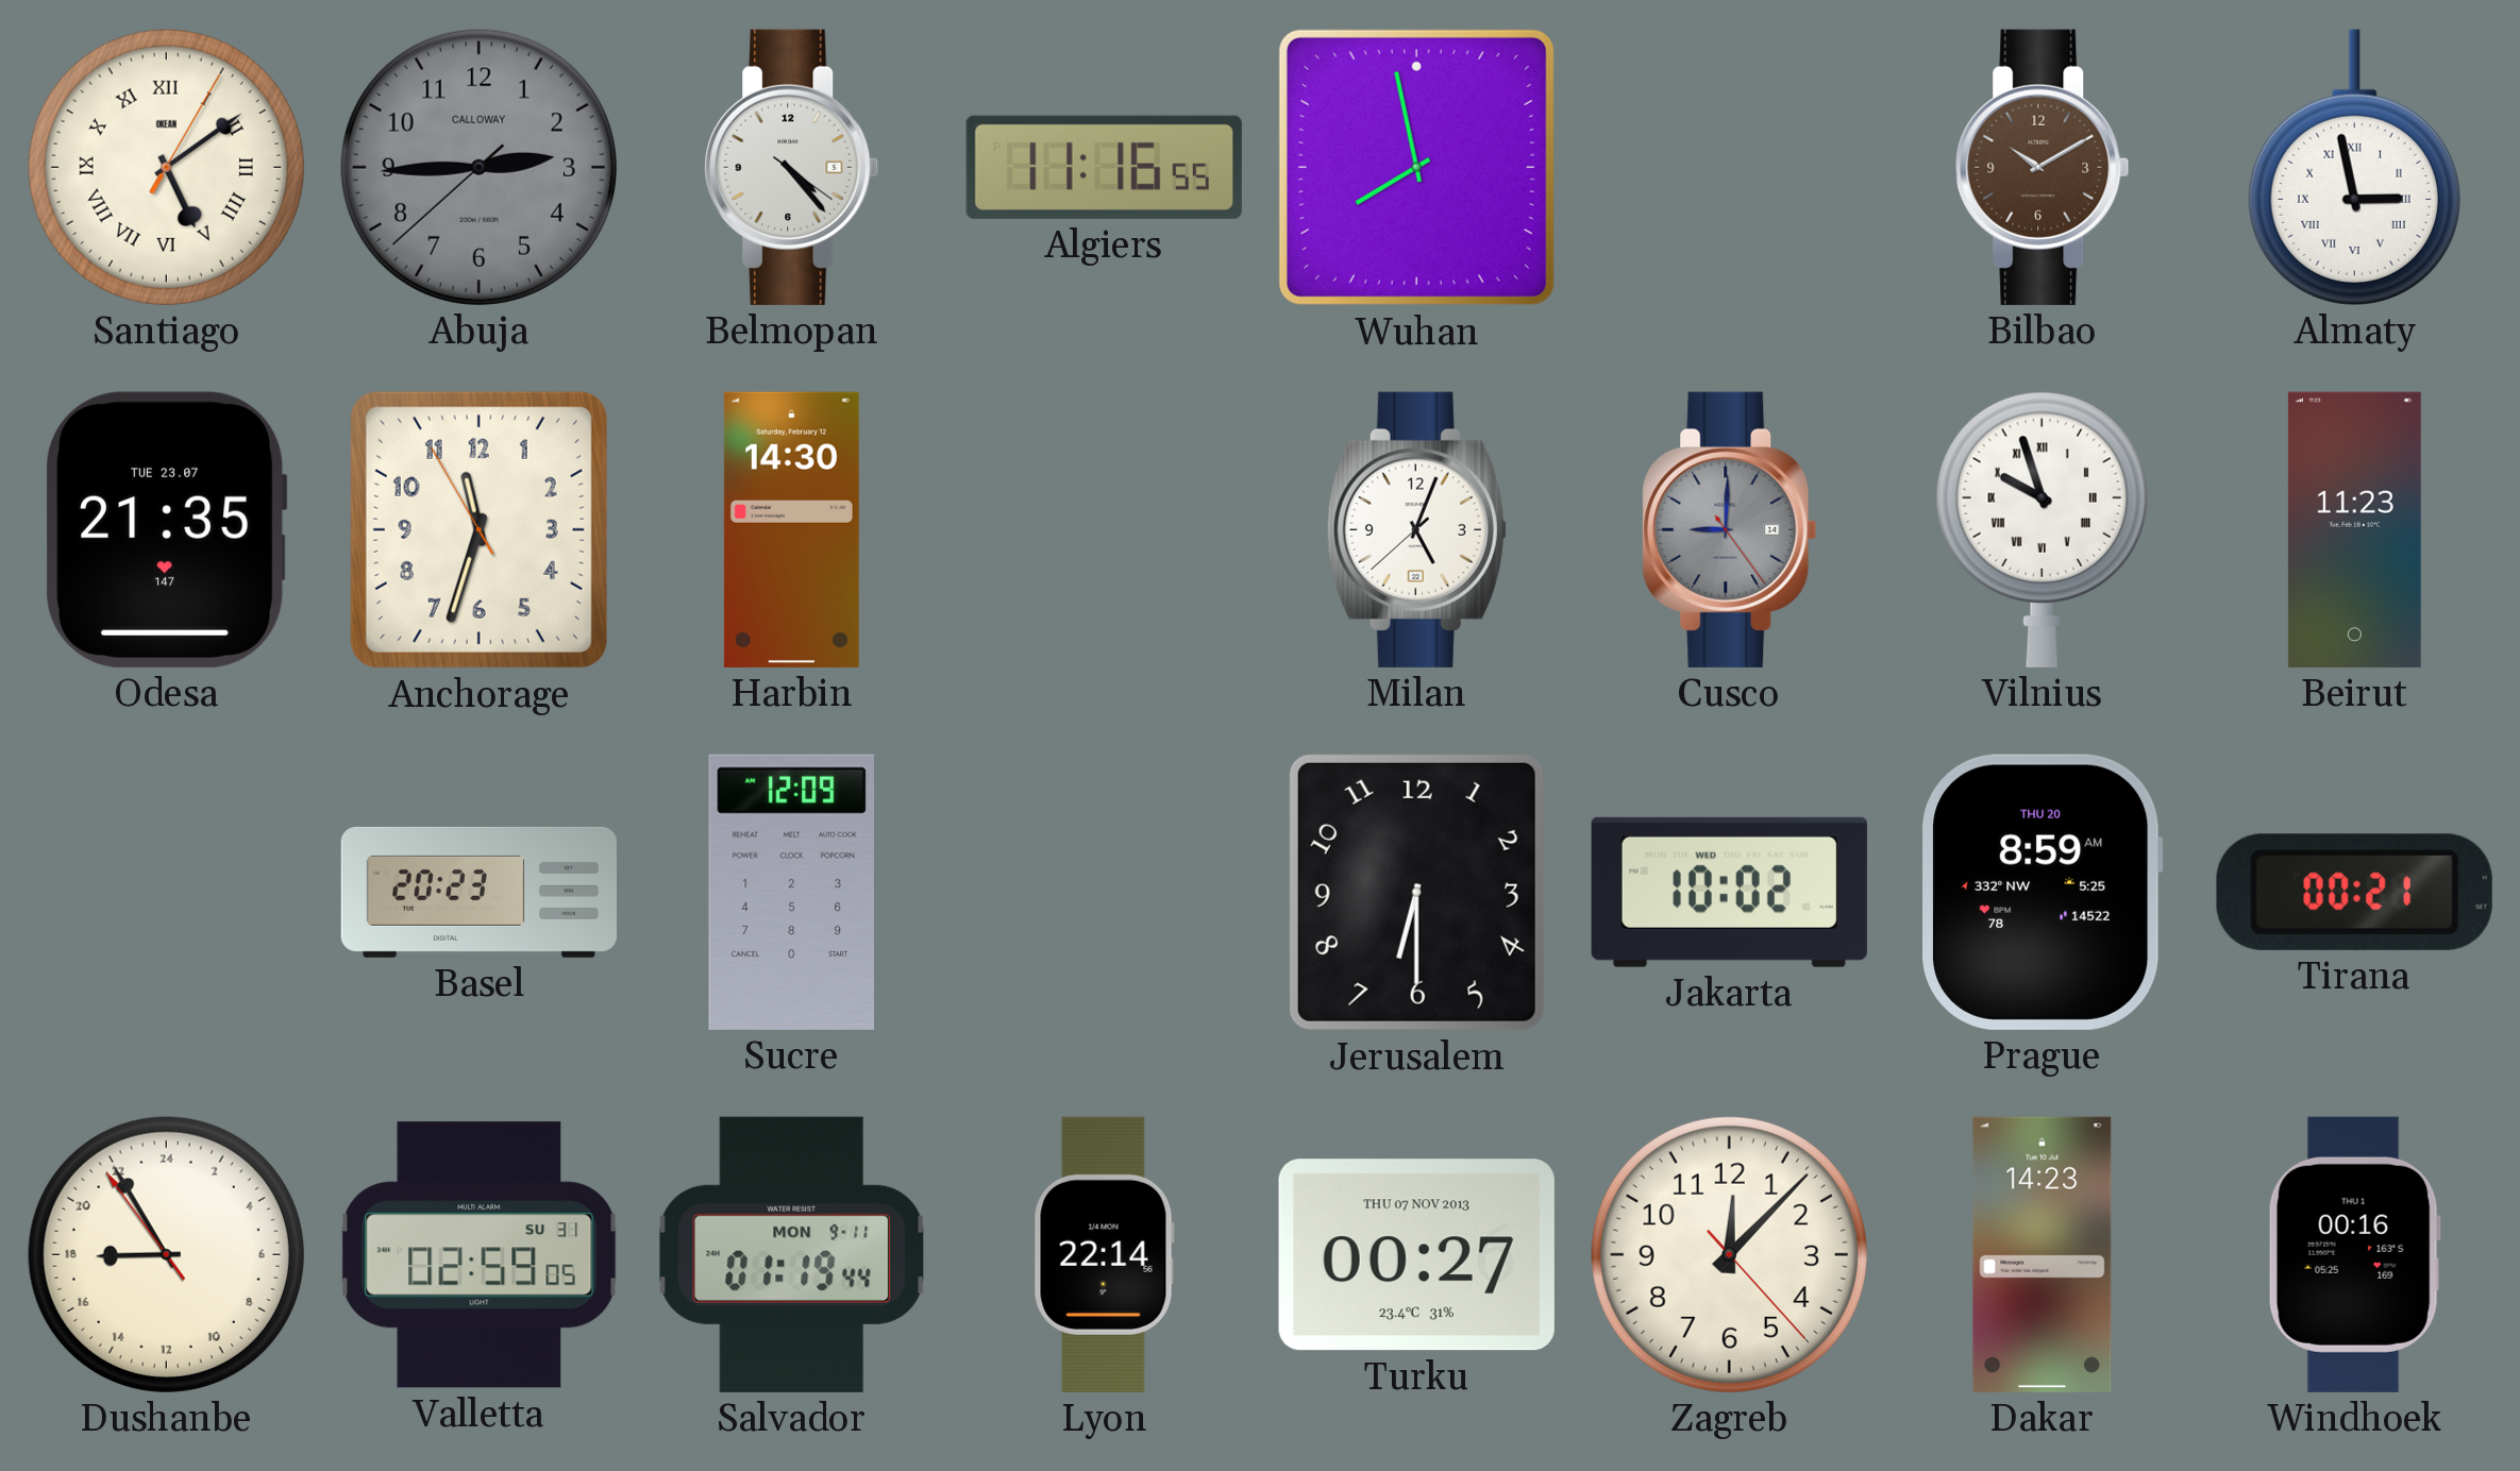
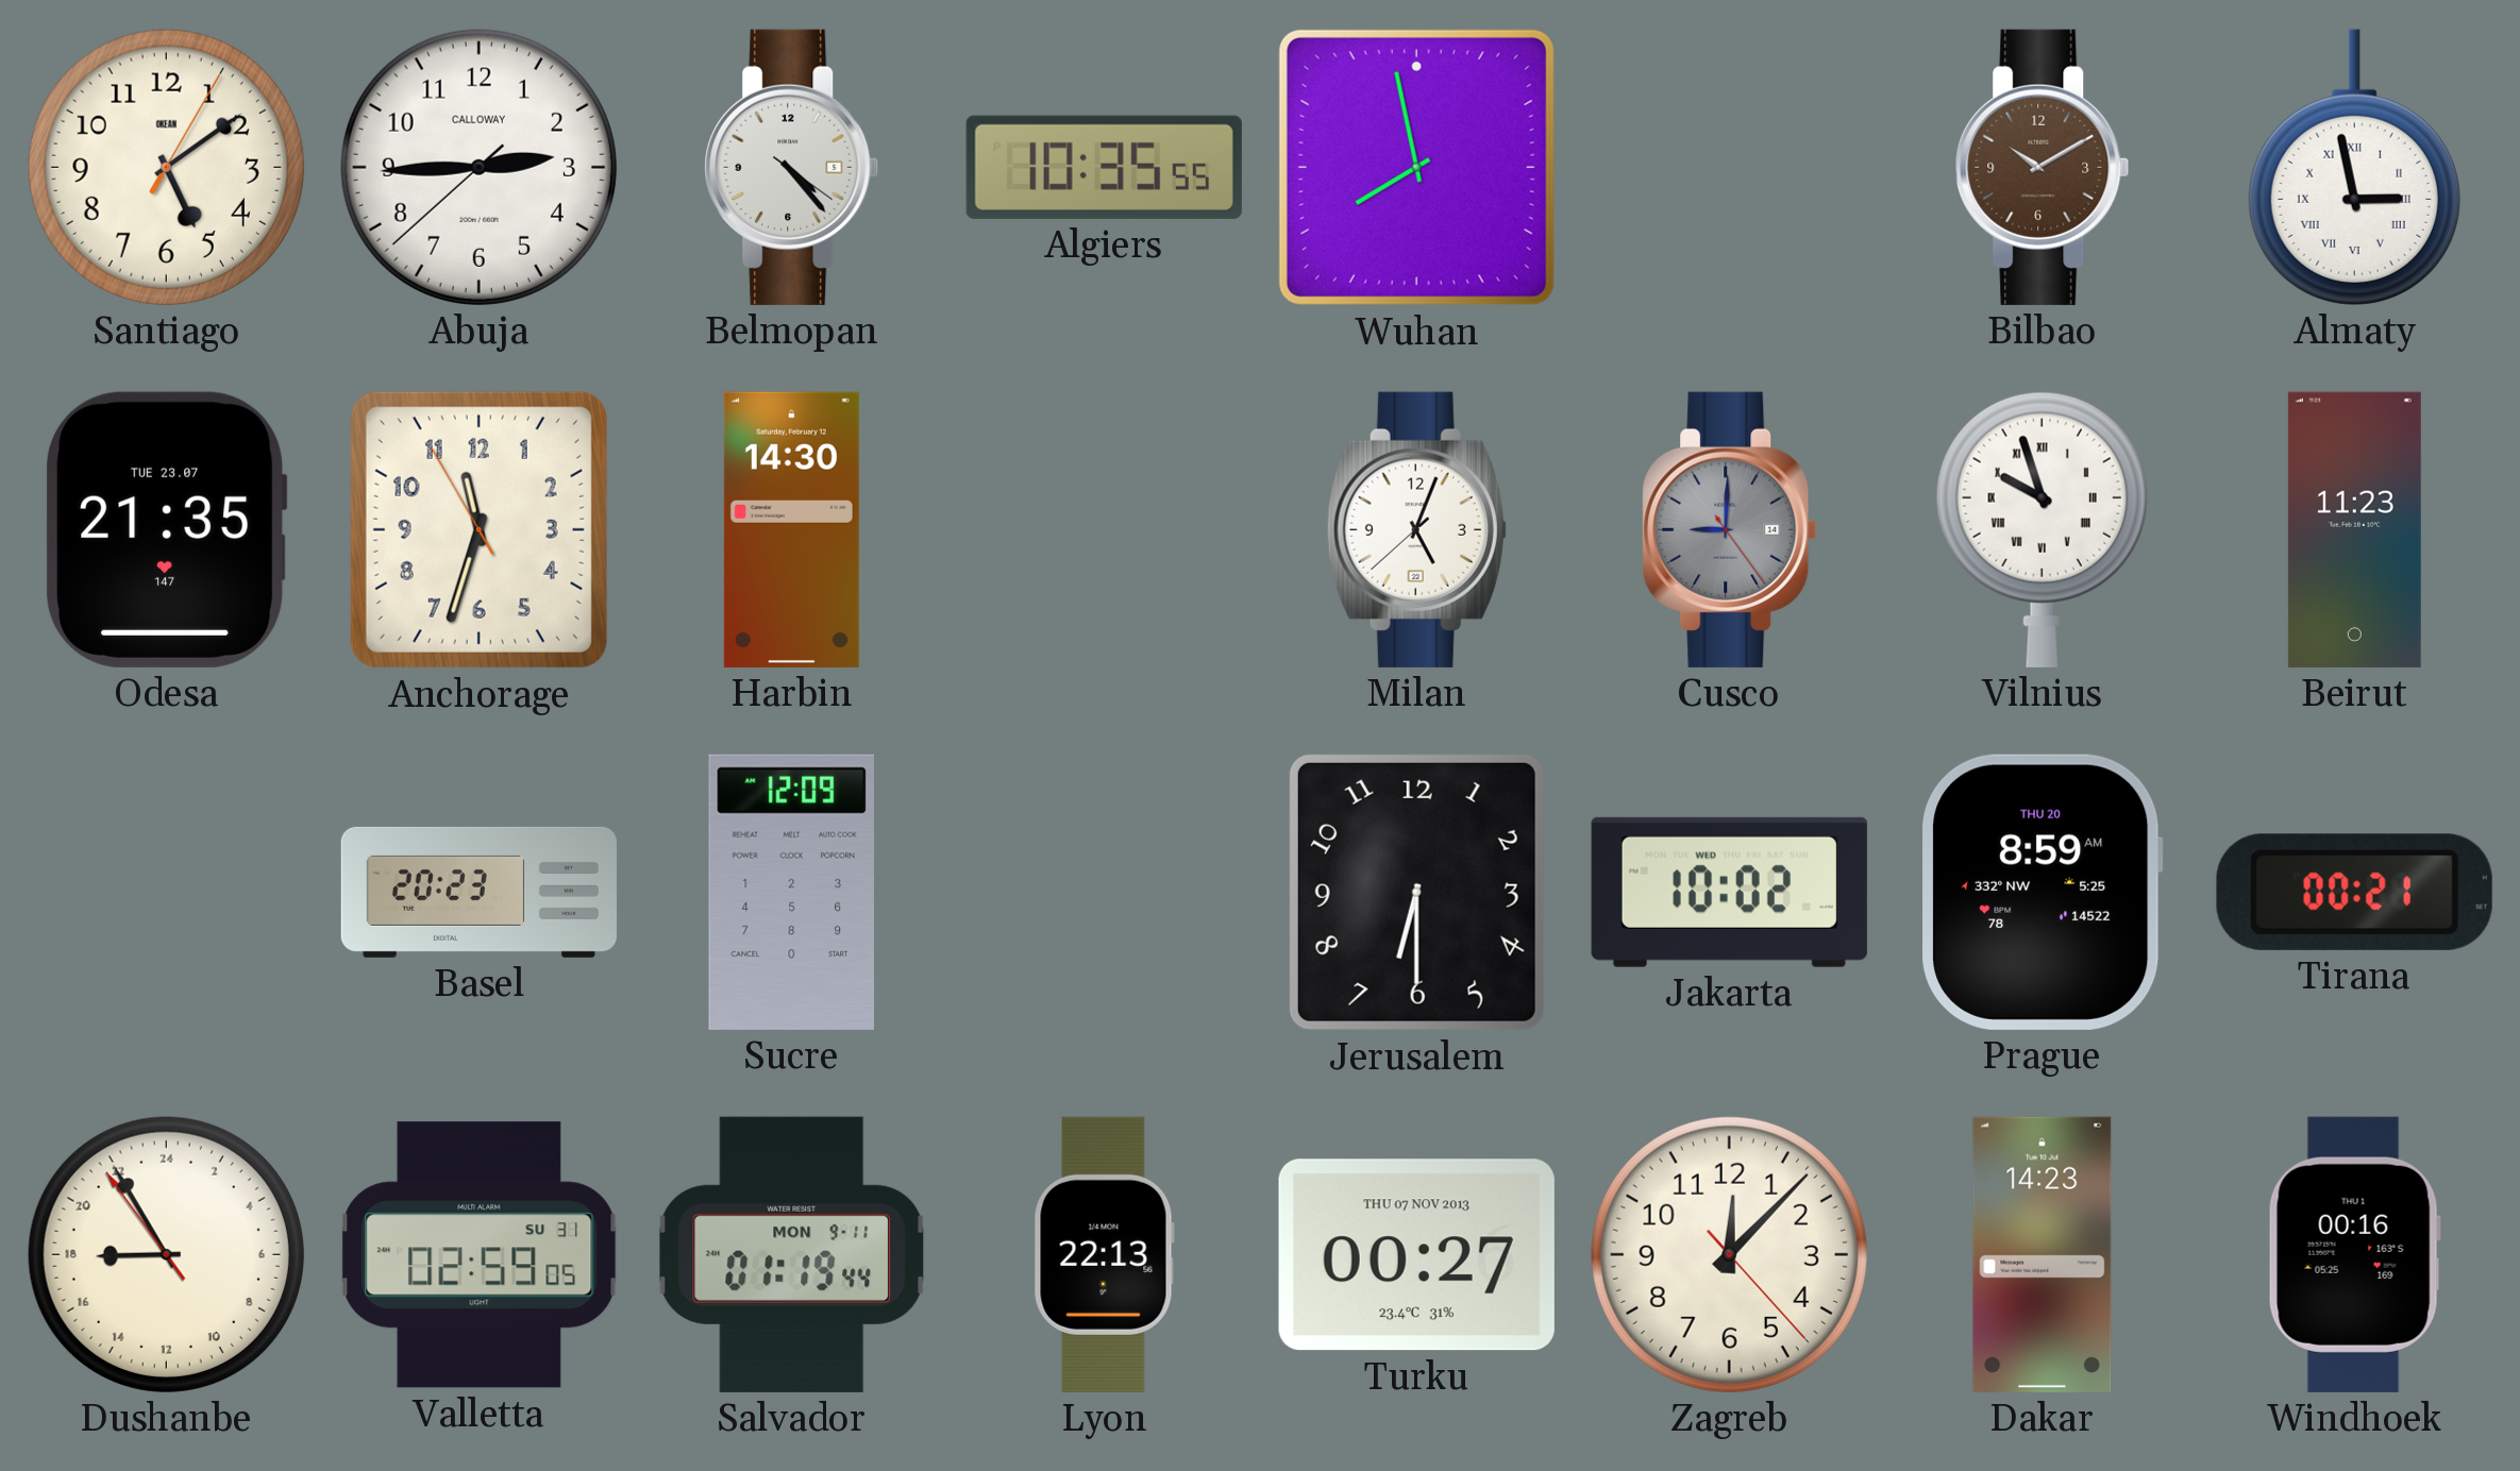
Santiago numerals: Roman -> Arabic
Abuja dial: grey -> white
Algiers: 11:16 -> 10:35
Lyon: 22:14 -> 22:13
